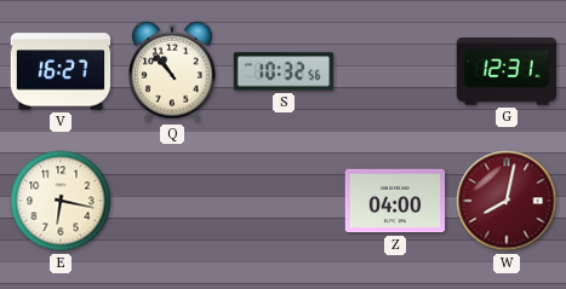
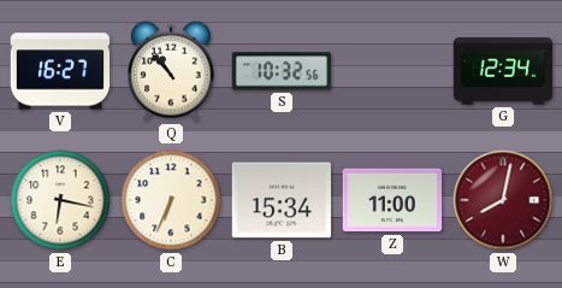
G: 12:31 -> 12:34
C: none -> 6:34
B: none -> 15:34
Z: 04:00 -> 11:00
